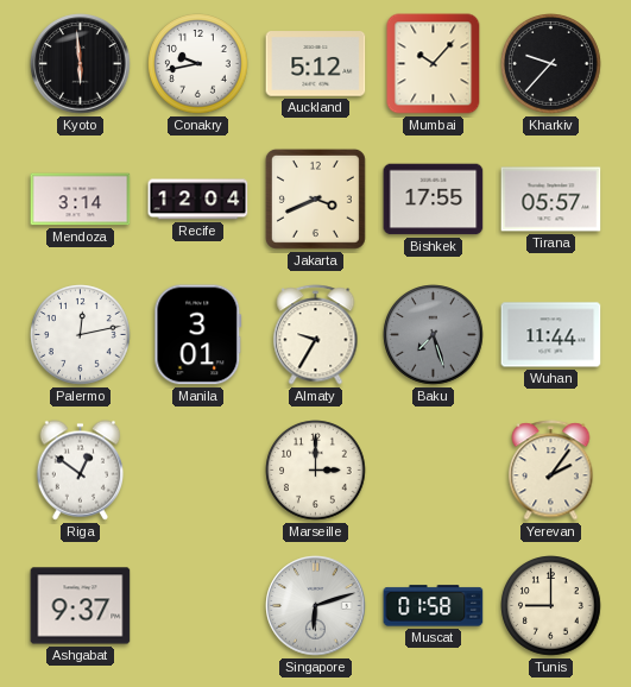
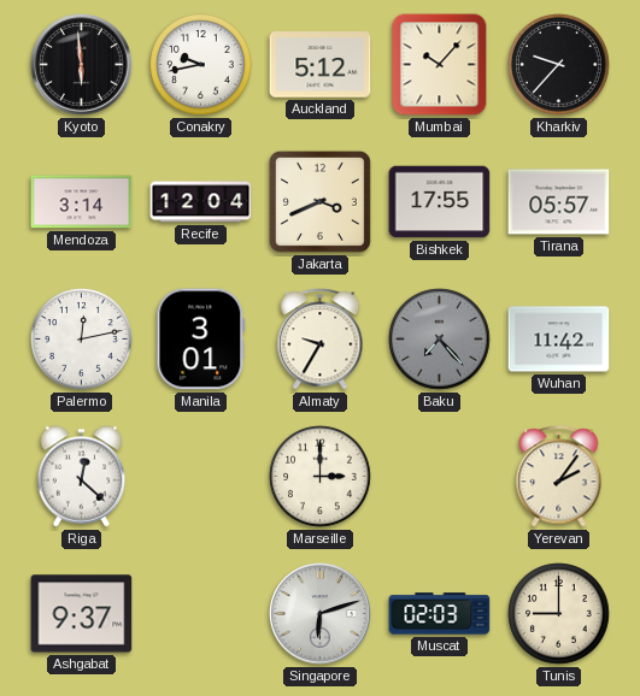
Baku: 7:27 -> 7:23
Wuhan: 11:44 -> 11:42
Riga: 12:51 -> 12:22
Muscat: 01:58 -> 02:03
